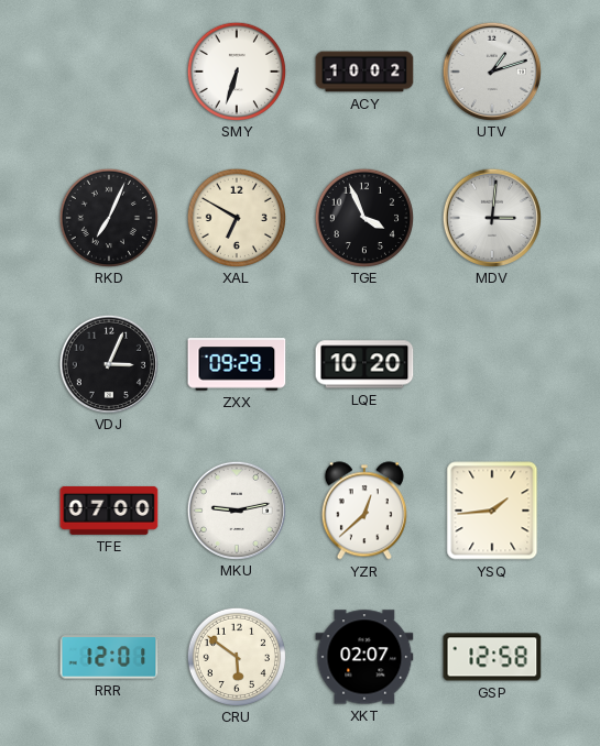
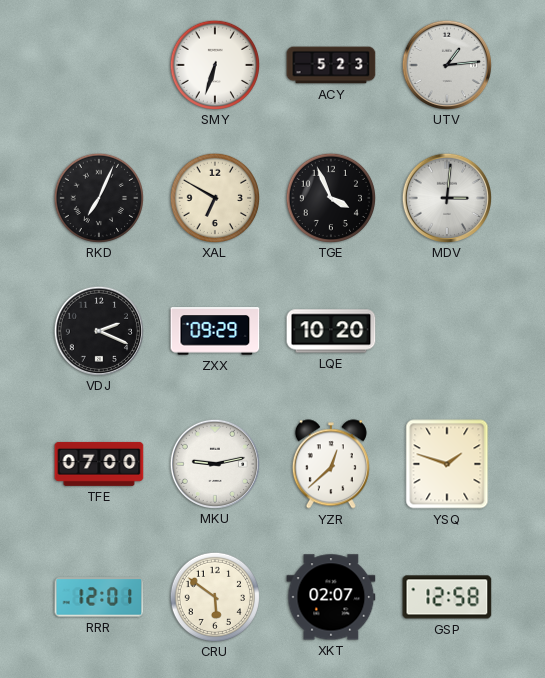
ACY: 10:02 -> 5:23
UTV: 1:12 -> 1:14
VDJ: 3:04 -> 2:19
YSQ: 1:44 -> 1:48
